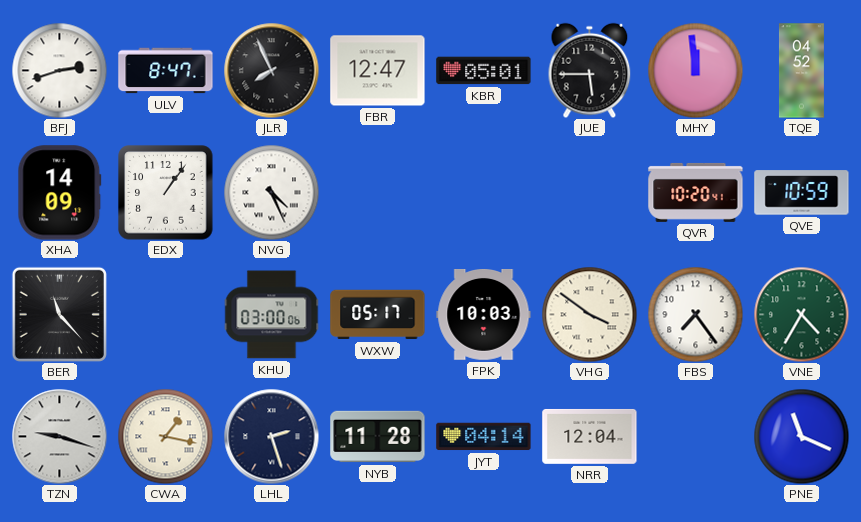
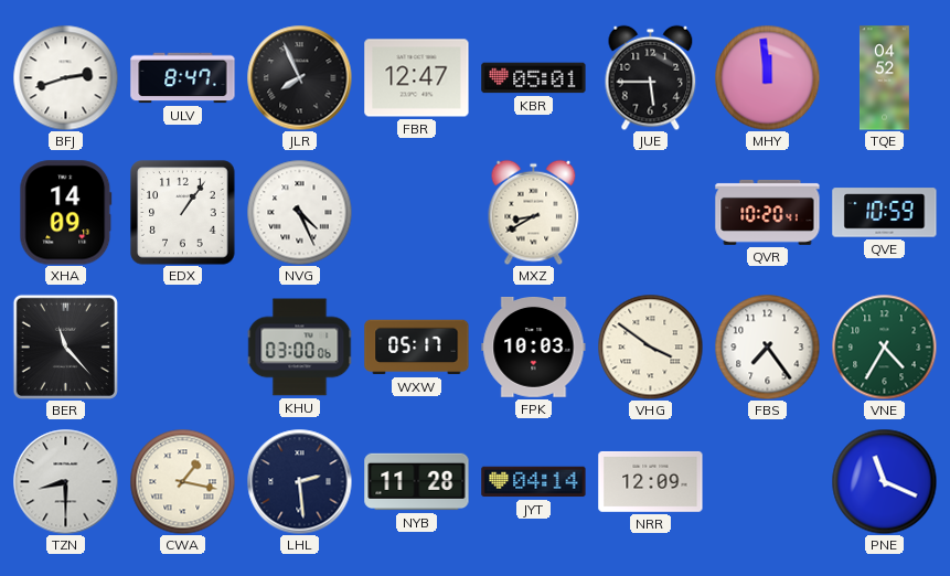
MXZ: none -> 8:40
TZN: 9:18 -> 8:30
LHL: 2:27 -> 2:29
NRR: 12:04 -> 12:09
